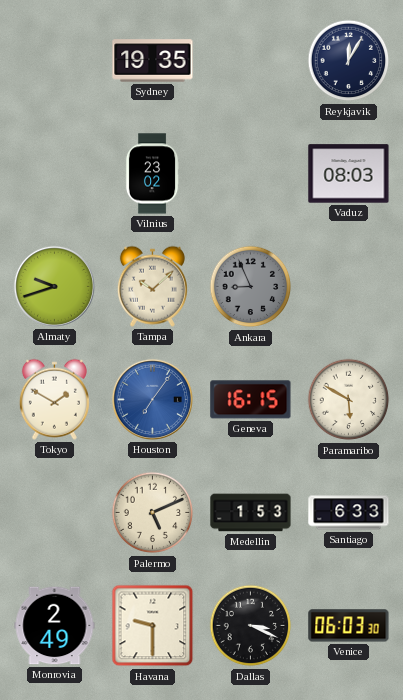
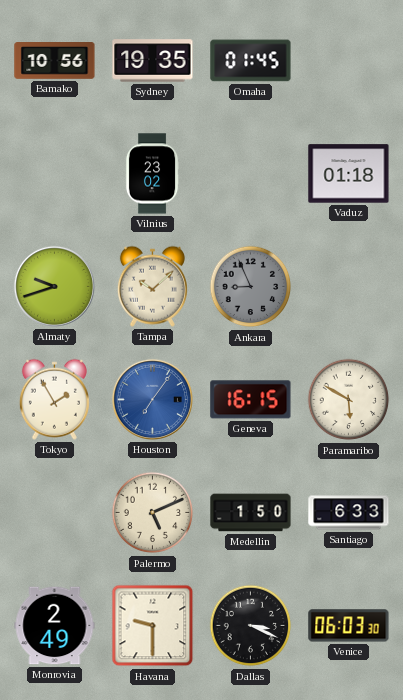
Bamako: none -> 10:56
Omaha: none -> 01:45
Reykjavik: 12:05 -> none
Vaduz: 08:03 -> 01:18
Tokyo: 1:50 -> 1:55
Medellin: 1:53 -> 1:50
